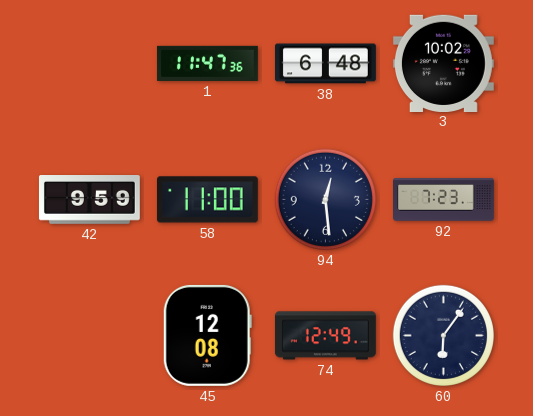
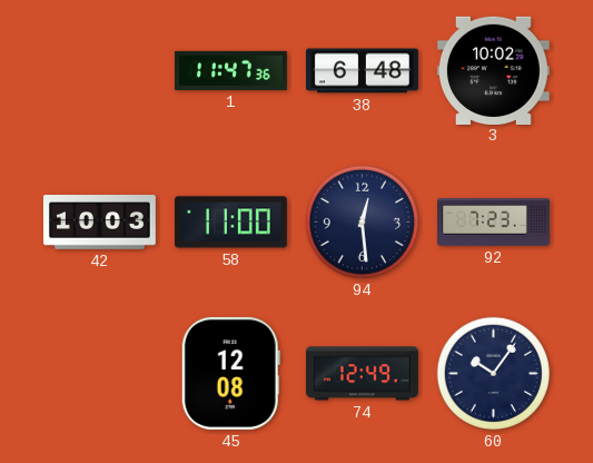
42: 9:59 -> 10:03
60: 6:06 -> 10:06
